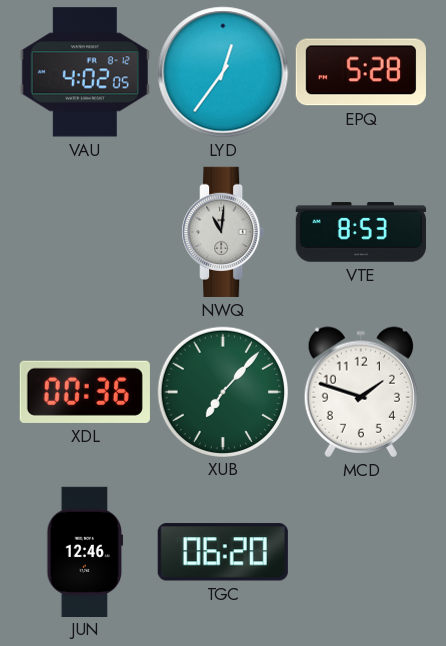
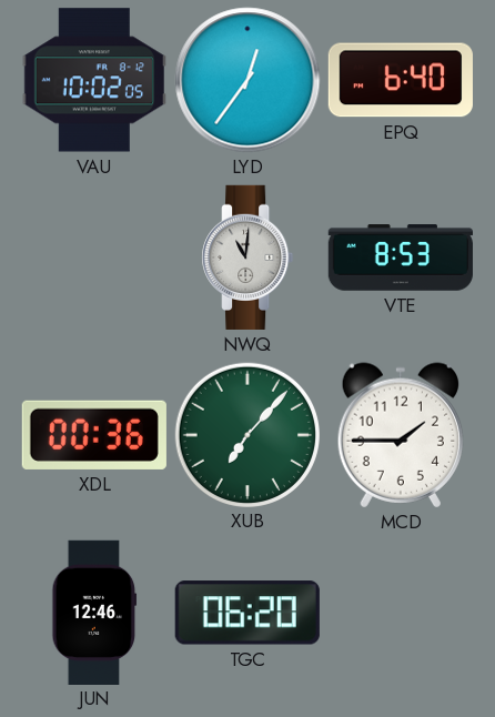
VAU: 4:02 -> 10:02
EPQ: 5:28 -> 6:40
MCD: 1:48 -> 1:45
